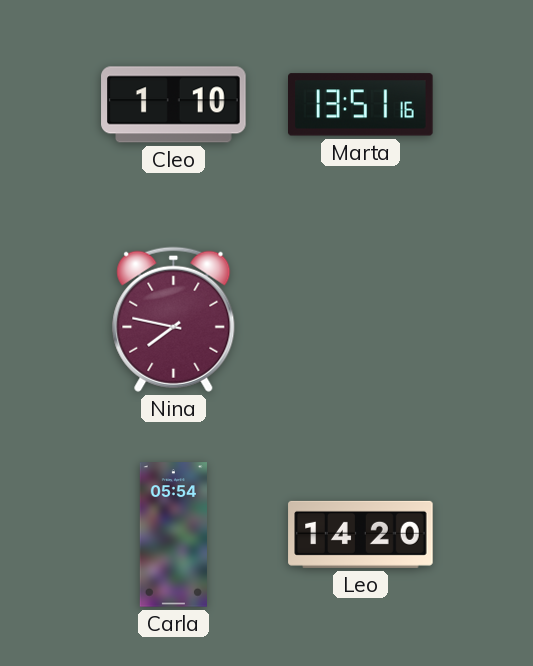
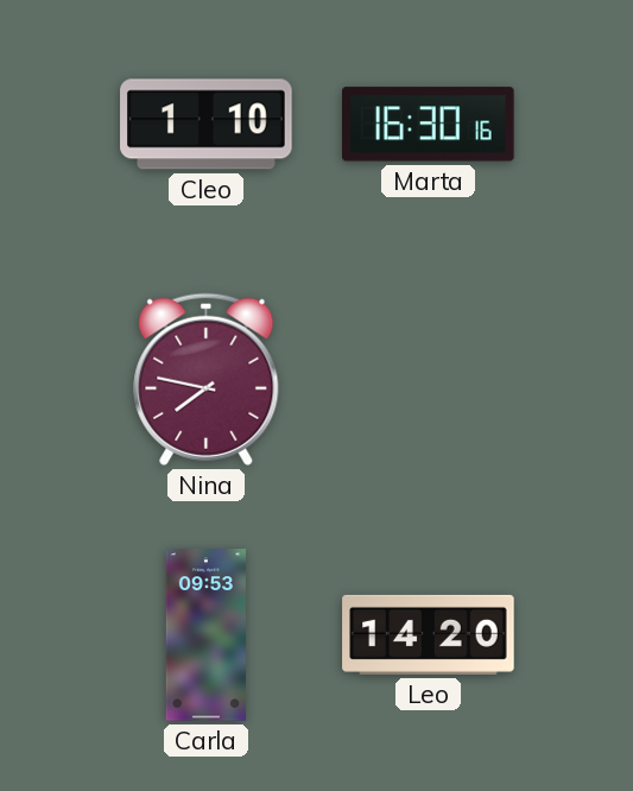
Marta: 13:51 -> 16:30
Carla: 05:54 -> 09:53
